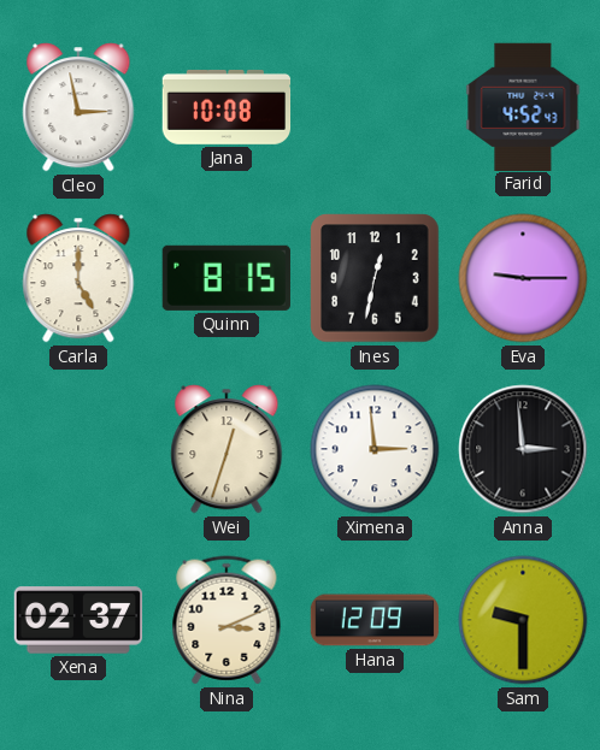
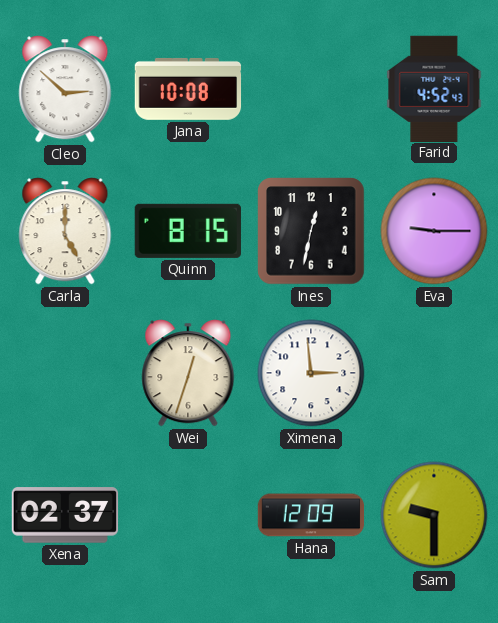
Cleo: 2:58 -> 2:52
Anna: 2:59 -> none
Nina: 3:11 -> none
